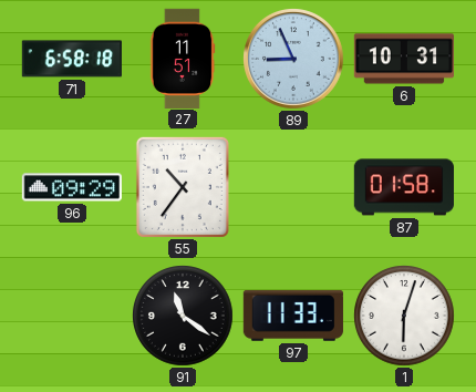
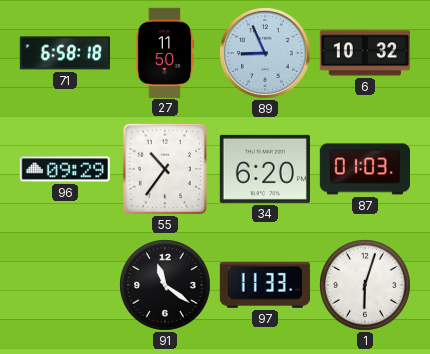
27: 11:51 -> 11:50
6: 10:31 -> 10:32
34: none -> 6:20
87: 01:58 -> 01:03
